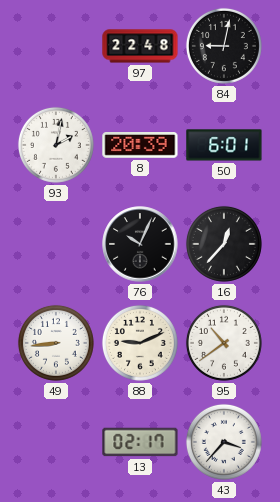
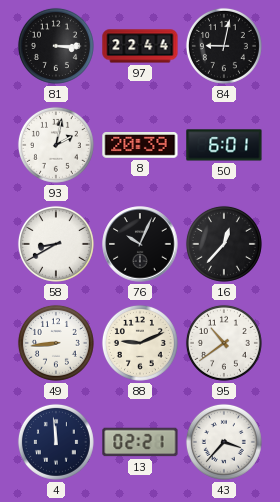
81: none -> 3:15
97: 22:48 -> 22:44
58: none -> 8:40
4: none -> 11:59
13: 02:17 -> 02:21
